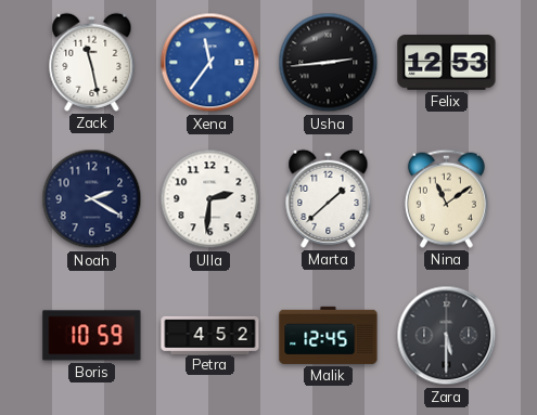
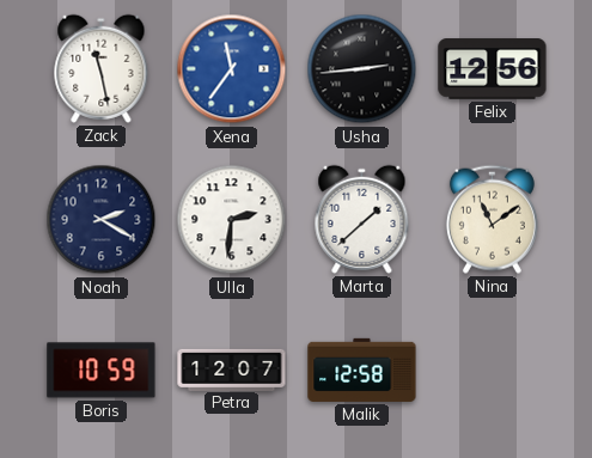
Felix: 12:53 -> 12:56
Petra: 4:52 -> 12:07
Malik: 12:45 -> 12:58
Zara: 5:30 -> none
